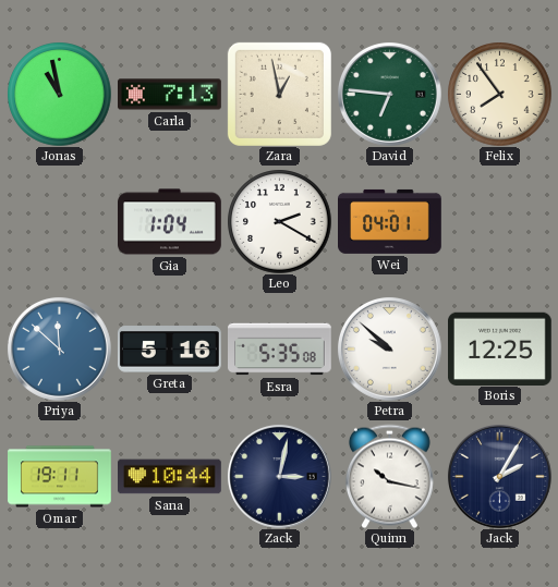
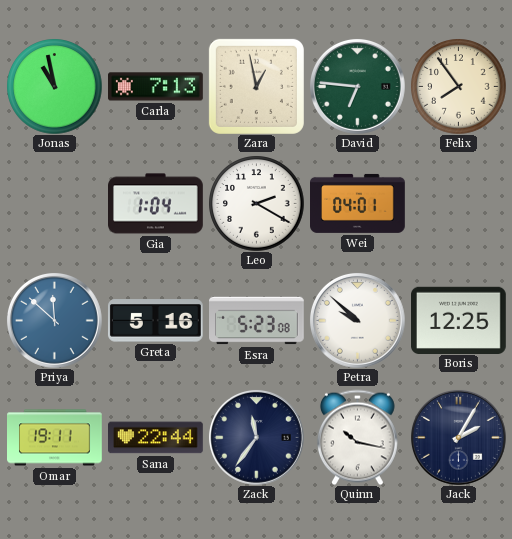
Esra: 5:35 -> 5:23
Sana: 10:44 -> 22:44
Zack: 3:02 -> 11:36
